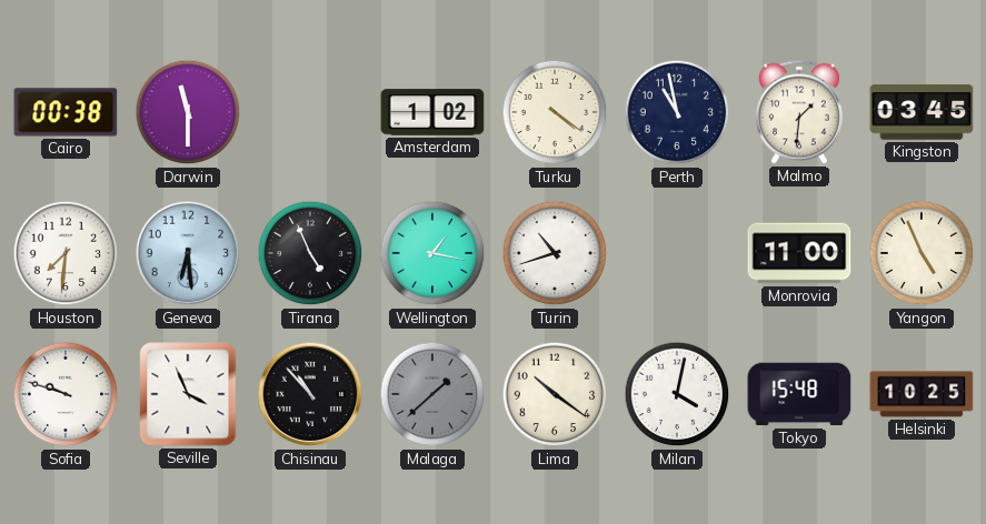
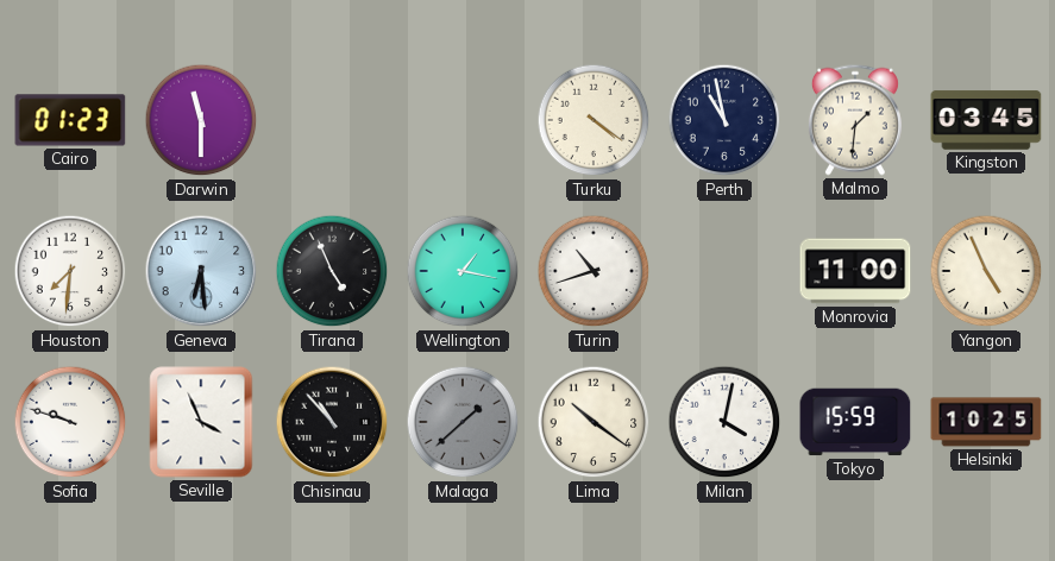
Cairo: 00:38 -> 01:23
Amsterdam: 1:02 -> none
Tokyo: 15:48 -> 15:59
